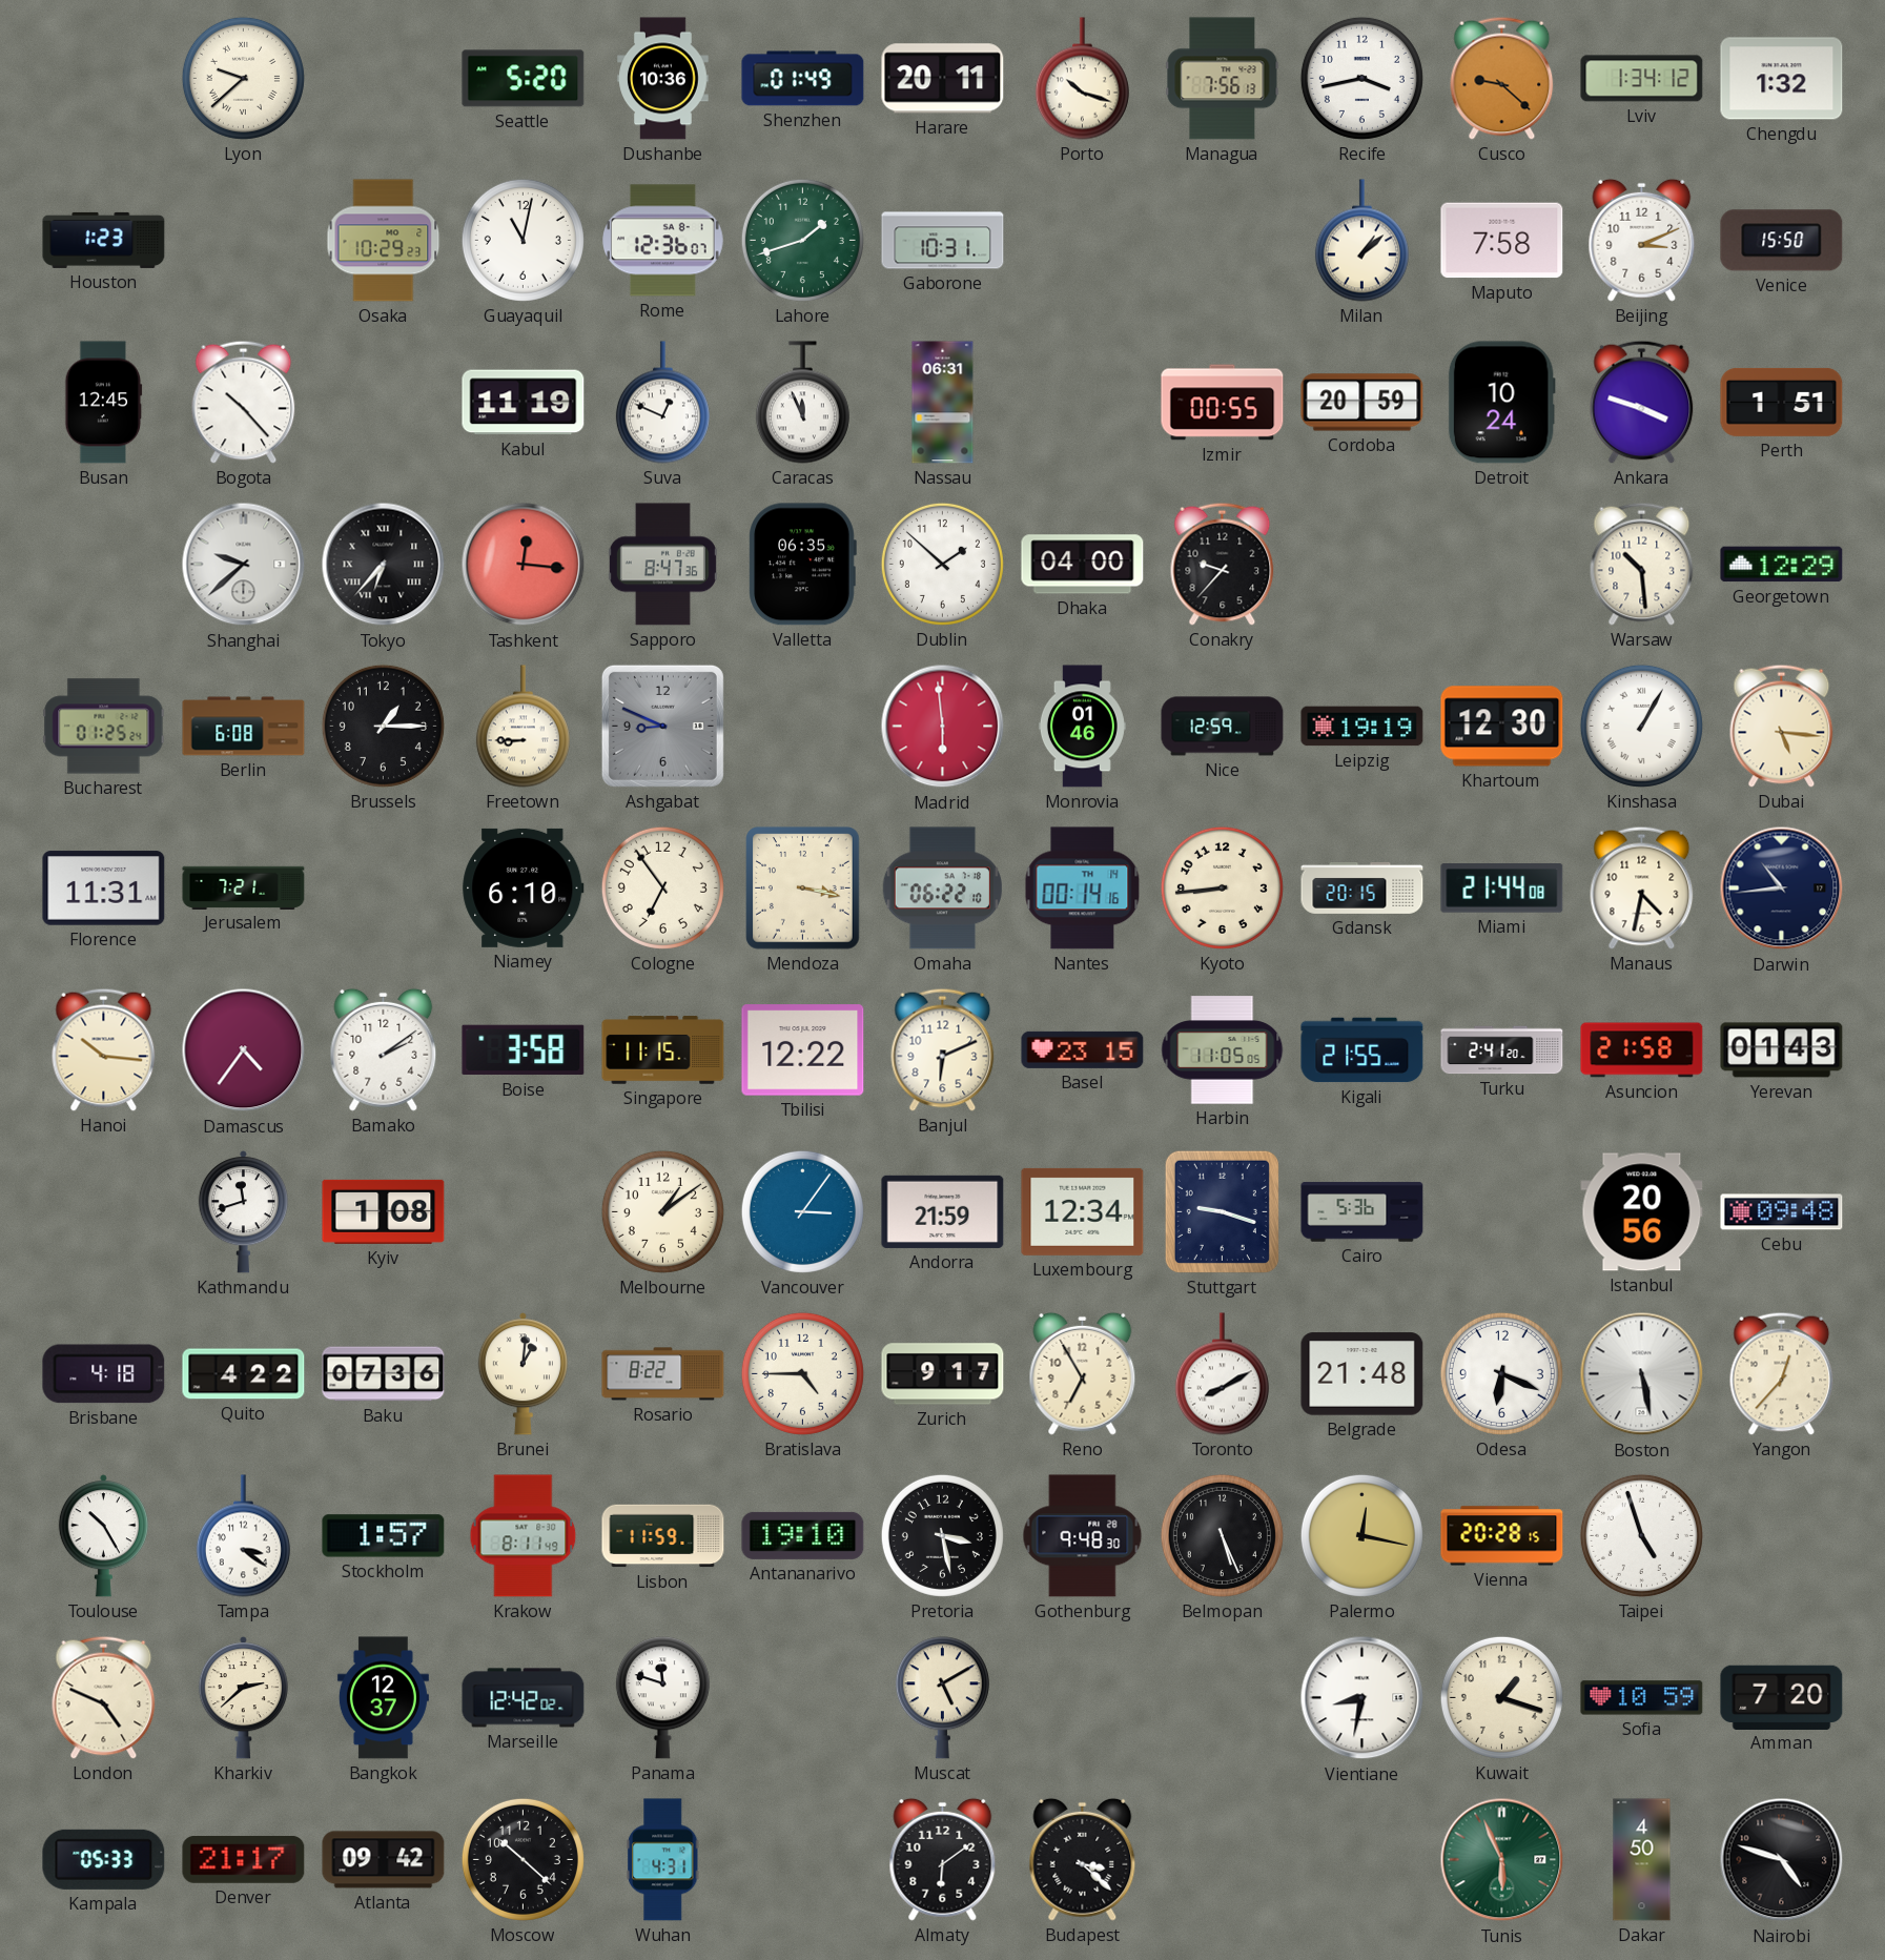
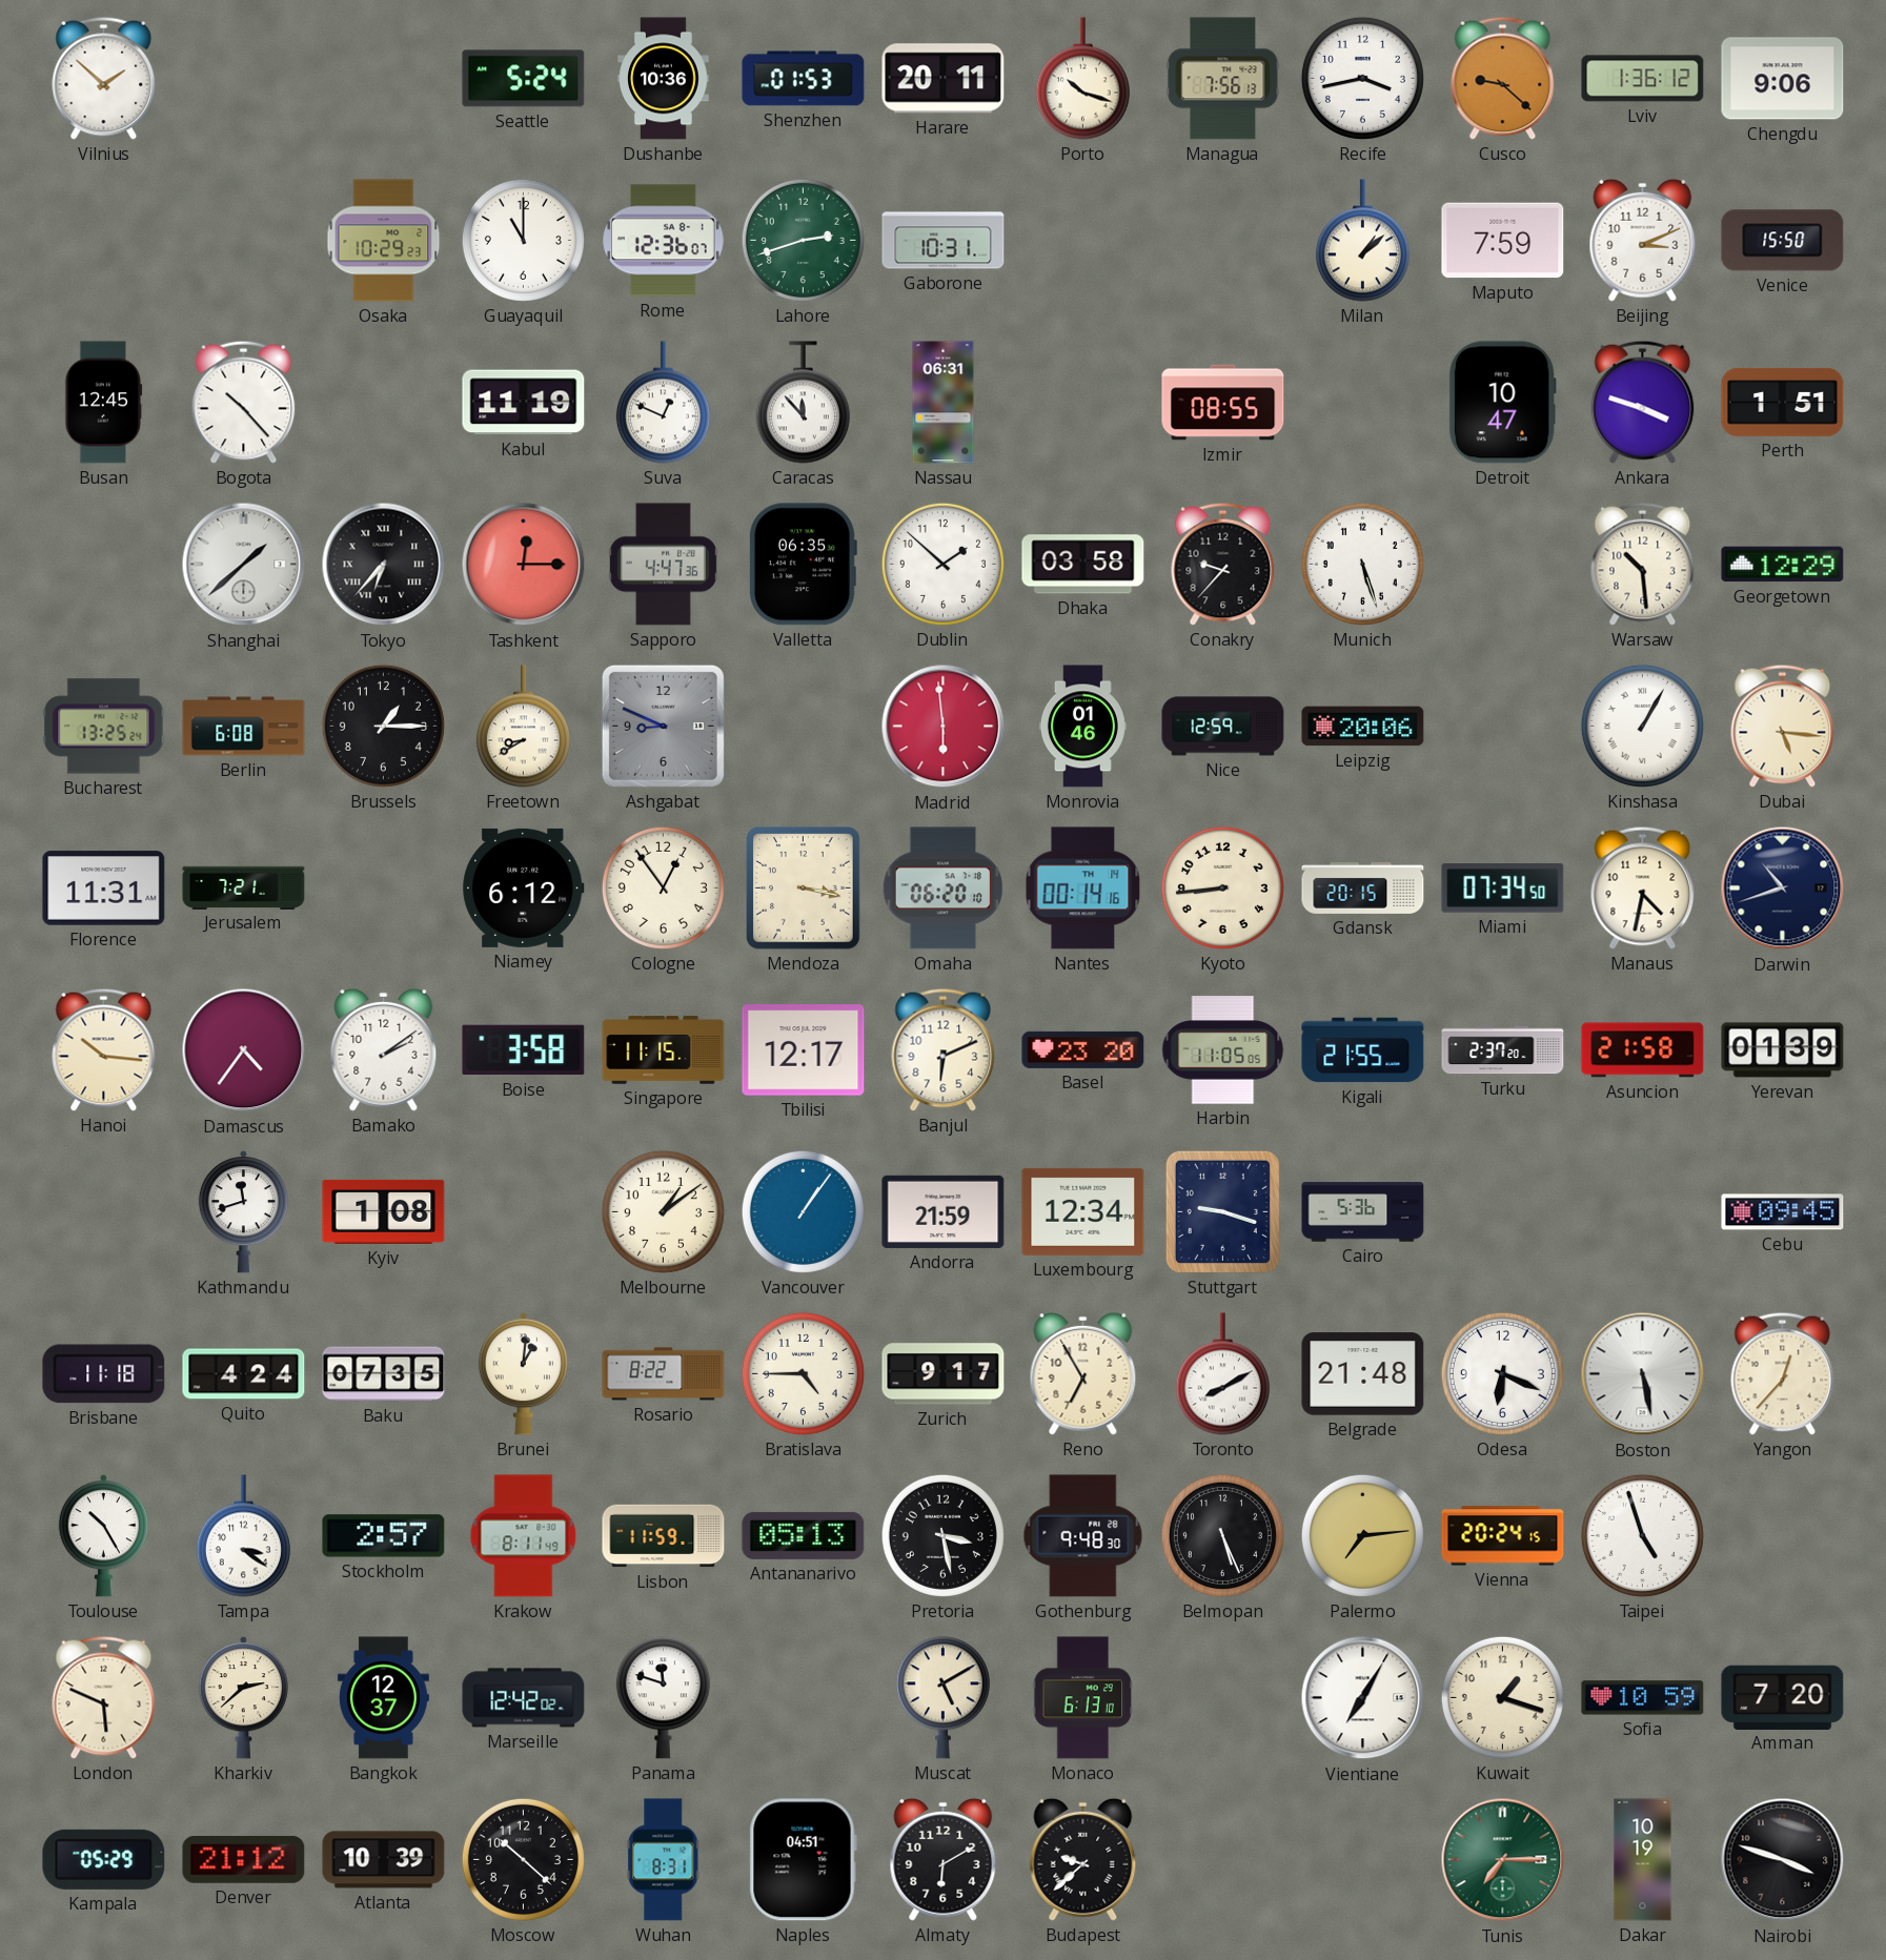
Vilnius: none -> 1:52
Lyon: 9:38 -> none
Seattle: 5:20 -> 5:24
Shenzhen: 01:49 -> 01:53
Lviv: 1:34 -> 1:36
Chengdu: 1:32 -> 9:06
Houston: 1:23 -> none
Guayaquil: 11:02 -> 11:00
Lahore: 1:42 -> 2:42
Maputo: 7:58 -> 7:59
Caracas: 11:56 -> 11:53
Izmir: 00:55 -> 08:55
Cordoba: 20:59 -> none
Detroit: 10:24 -> 10:47
Shanghai: 9:38 -> 1:38
Tashkent: 12:16 -> 12:15
Sapporo: 8:47 -> 4:47
Dhaka: 04:00 -> 03:58
Munich: none -> 5:27
Bucharest: 01:25 -> 13:25
Freetown: 8:45 -> 8:40
Leipzig: 19:19 -> 20:06
Khartoum: 12:30 -> none
Niamey: 6:10 -> 6:12
Cologne: 6:54 -> 12:54
Omaha: 06:22 -> 06:20
Miami: 21:44 -> 07:34
Darwin: 10:44 -> 10:42
Tbilisi: 12:22 -> 12:17
Basel: 23:15 -> 23:20
Turku: 2:41 -> 2:37
Yerevan: 01:43 -> 01:39
Vancouver: 3:06 -> 1:06
Istanbul: 20:56 -> none
Cebu: 09:48 -> 09:45
Brisbane: 4:18 -> 11:18
Quito: 4:22 -> 4:24
Baku: 07:36 -> 07:35
Stockholm: 1:57 -> 2:57
Antananarivo: 19:10 -> 05:13
Palermo: 12:17 -> 7:14
Vienna: 20:28 -> 20:24
London: 4:49 -> 5:49
Monaco: none -> 6:13
Vientiane: 8:32 -> 7:05
Kampala: 05:33 -> 05:29
Denver: 21:17 -> 21:12
Atlanta: 09:42 -> 10:39
Wuhan: 4:31 -> 8:31
Naples: none -> 04:51
Almaty: 6:09 -> 6:10
Budapest: 3:22 -> 9:38
Tunis: 5:56 -> 7:15
Dakar: 4:50 -> 10:19
Nairobi: 4:48 -> 3:48
